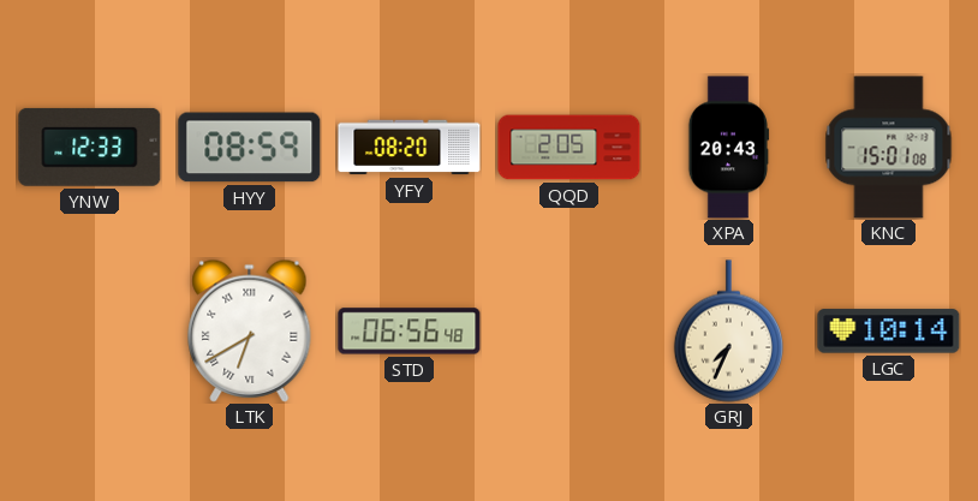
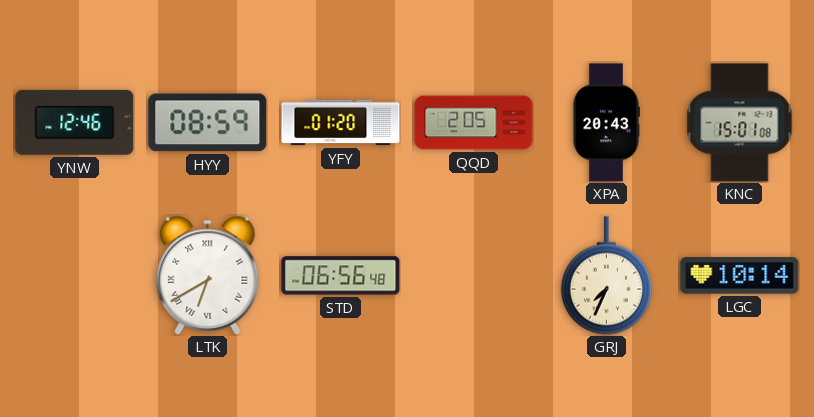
YNW: 12:33 -> 12:46
YFY: 08:20 -> 01:20
